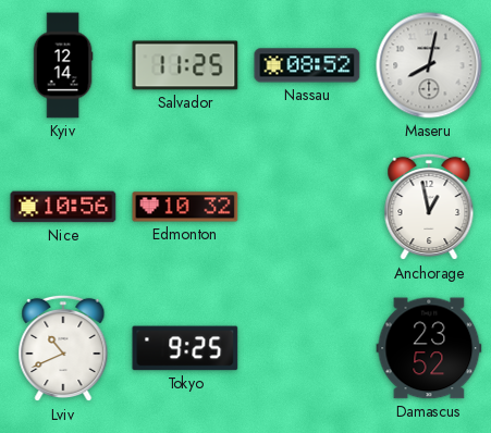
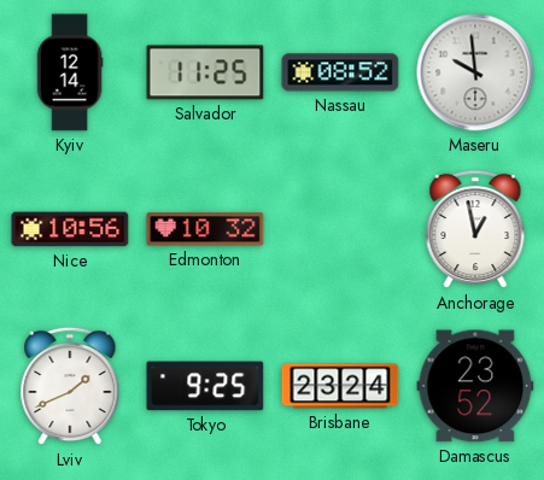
Maseru: 8:02 -> 9:59
Lviv: 10:41 -> 1:41
Brisbane: none -> 23:24
